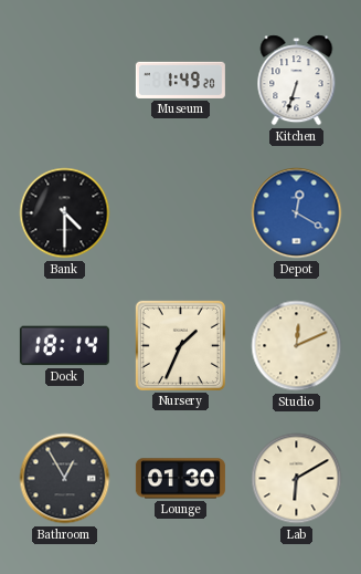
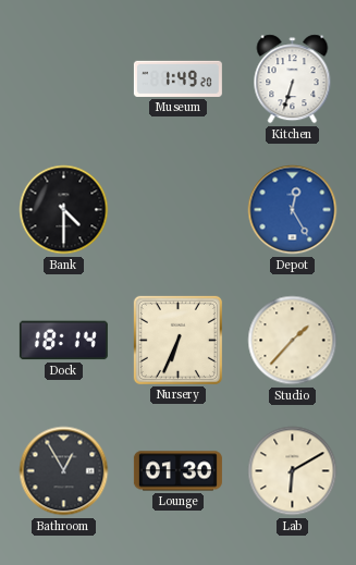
Depot: 12:20 -> 12:25
Nursery: 1:34 -> 6:34
Studio: 12:11 -> 1:37
